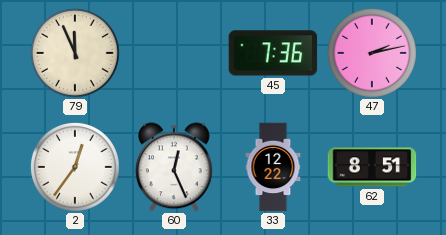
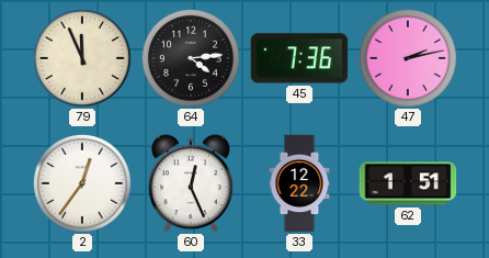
64: none -> 4:14
62: 8:51 -> 1:51
